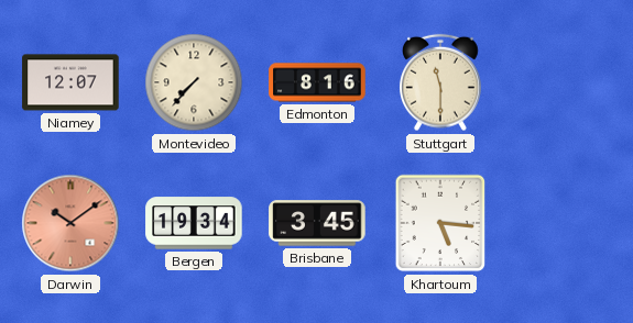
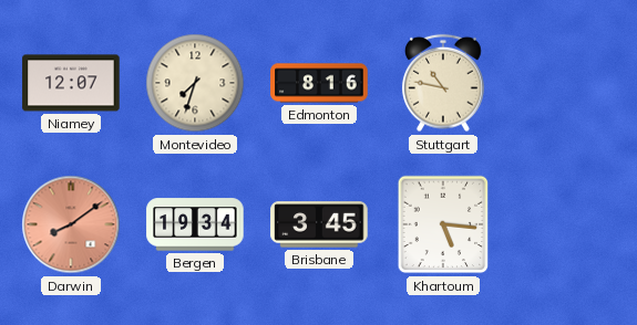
Montevideo: 7:37 -> 7:33
Stuttgart: 11:30 -> 10:47
Darwin: 10:09 -> 8:09
